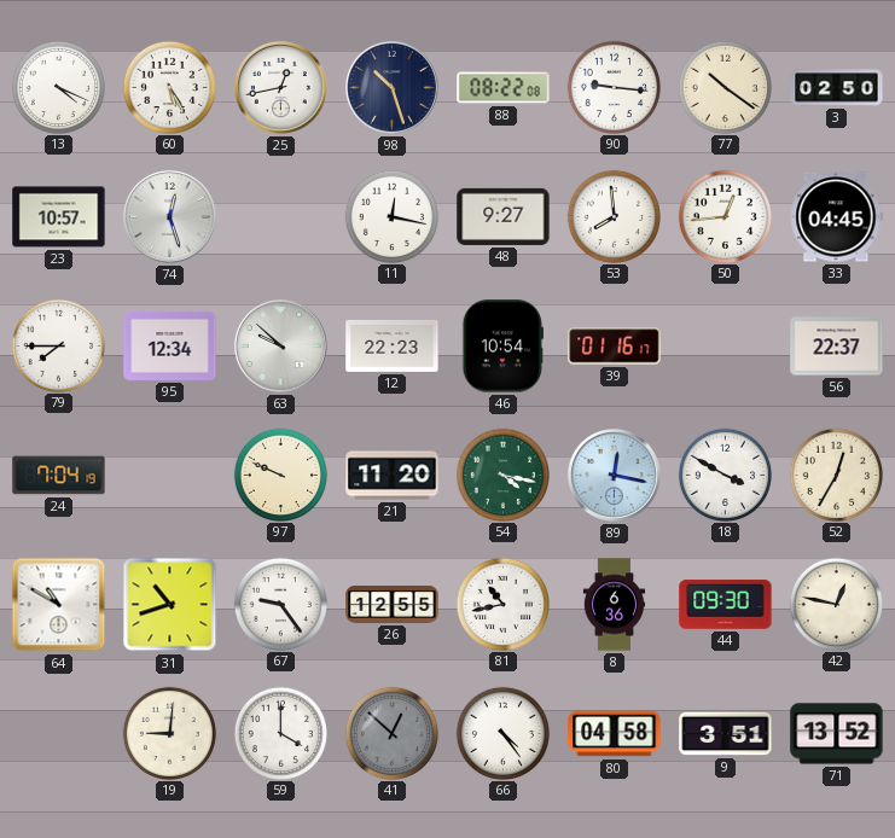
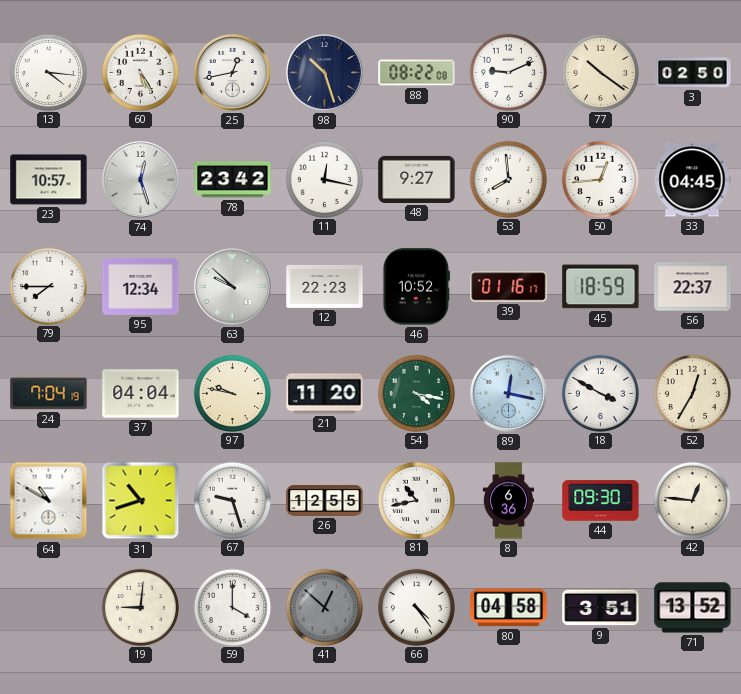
13: 4:19 -> 4:16
90: 9:16 -> 9:11
78: none -> 23:42
46: 10:54 -> 10:52
45: none -> 18:59
37: none -> 04:04
97: 9:49 -> 9:47
67: 9:24 -> 9:27
42: 12:47 -> 12:46
